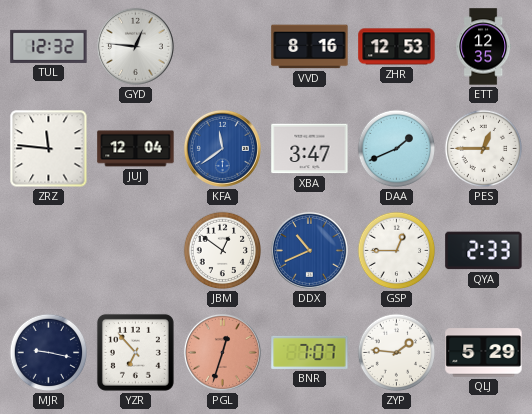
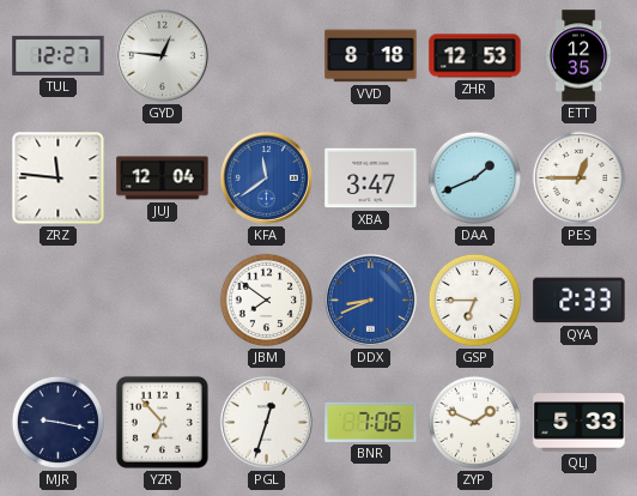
TUL: 12:32 -> 12:27
VVD: 8:16 -> 8:18
JBM: 12:51 -> 7:51
DDX: 10:41 -> 8:41
GSP: 12:45 -> 6:45
PGL dial: salmon -> white
BNR: 7:07 -> 7:06
ZYP: 1:46 -> 1:49
QLJ: 5:29 -> 5:33
